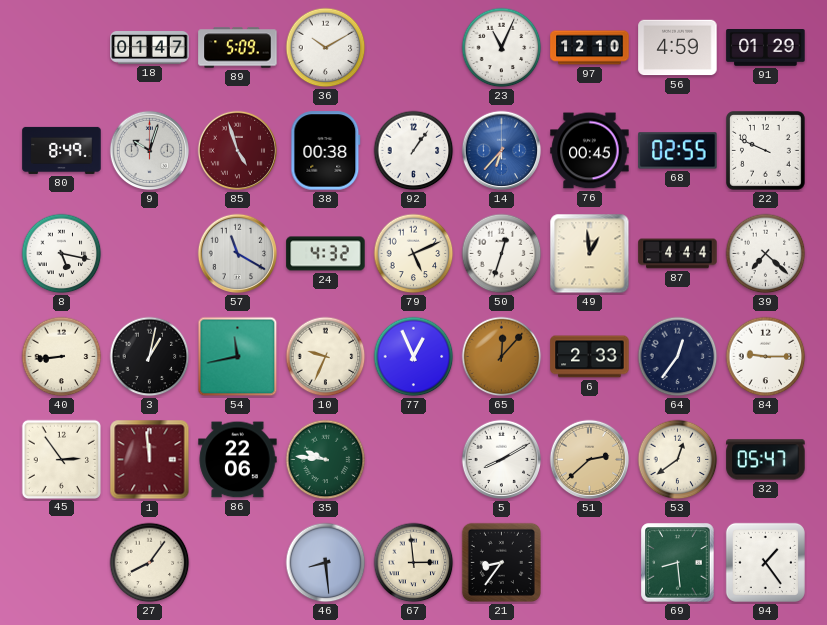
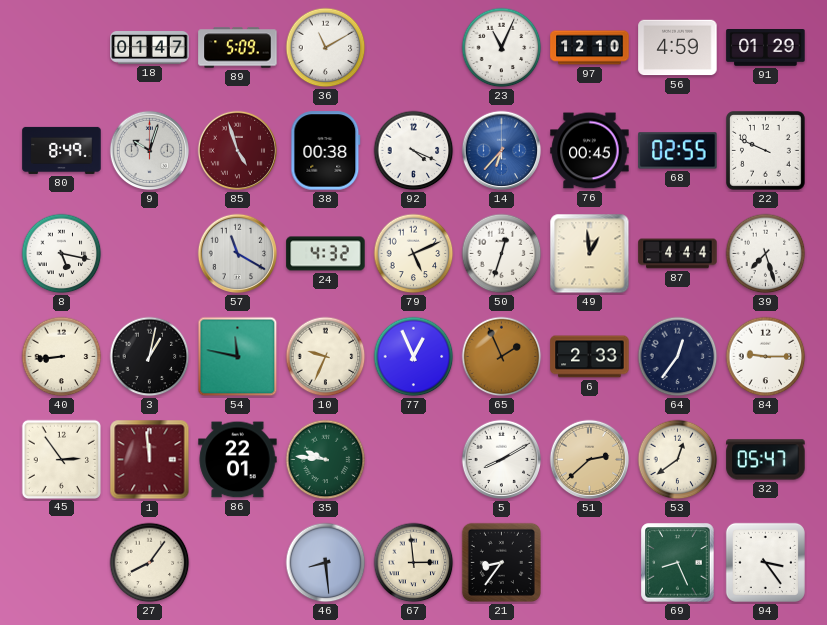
36: 10:10 -> 11:10
92: 1:06 -> 4:19
39: 7:22 -> 7:27
54: 11:43 -> 11:47
65: 12:07 -> 1:56
86: 22:06 -> 22:01
69: 8:29 -> 8:26
94: 1:24 -> 3:24
